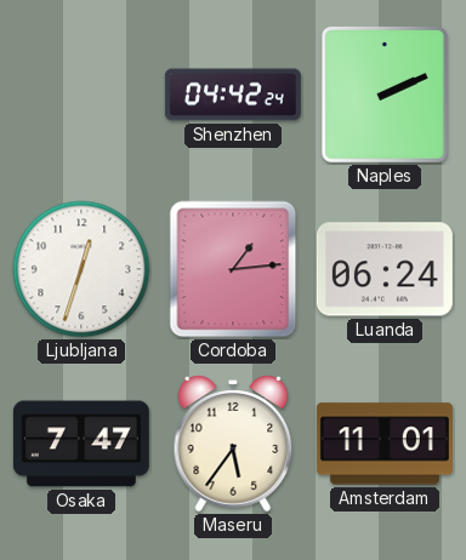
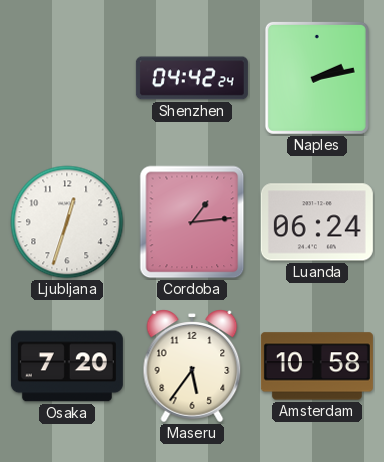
Naples: 2:11 -> 2:13
Osaka: 7:47 -> 7:20
Amsterdam: 11:01 -> 10:58
